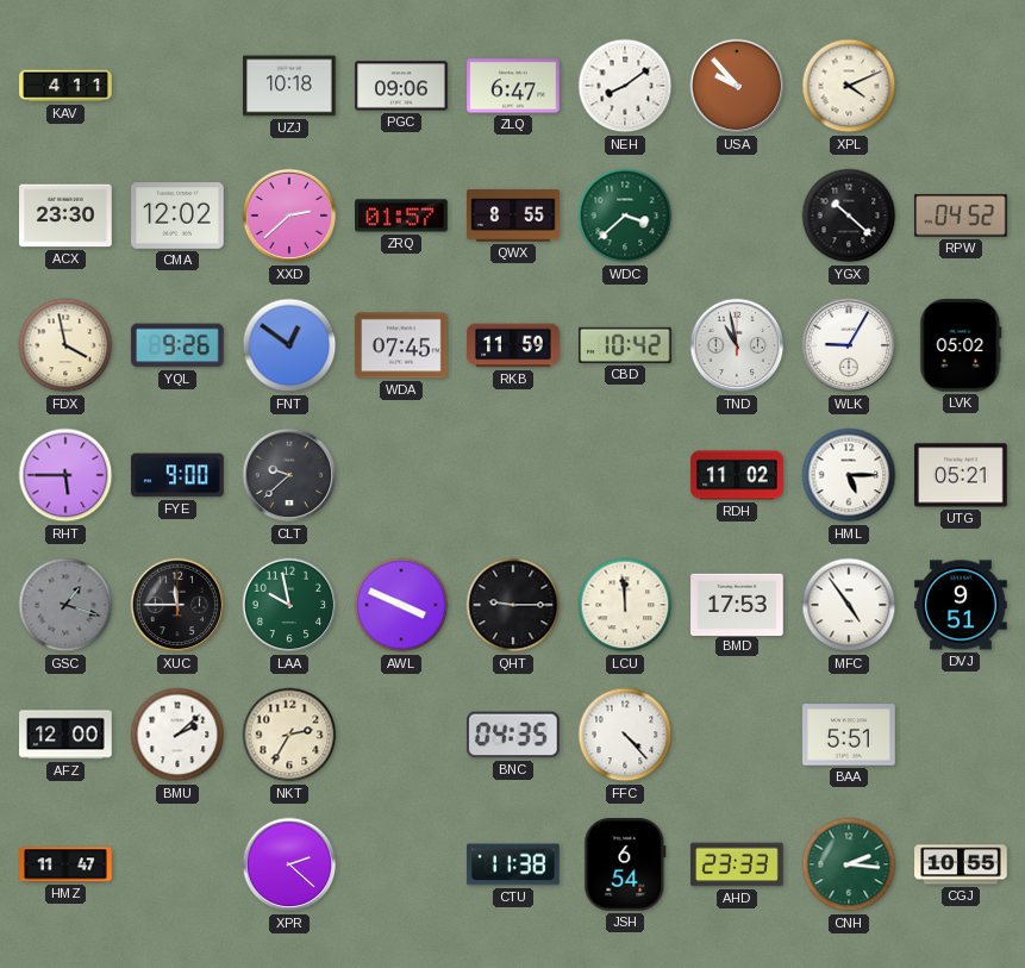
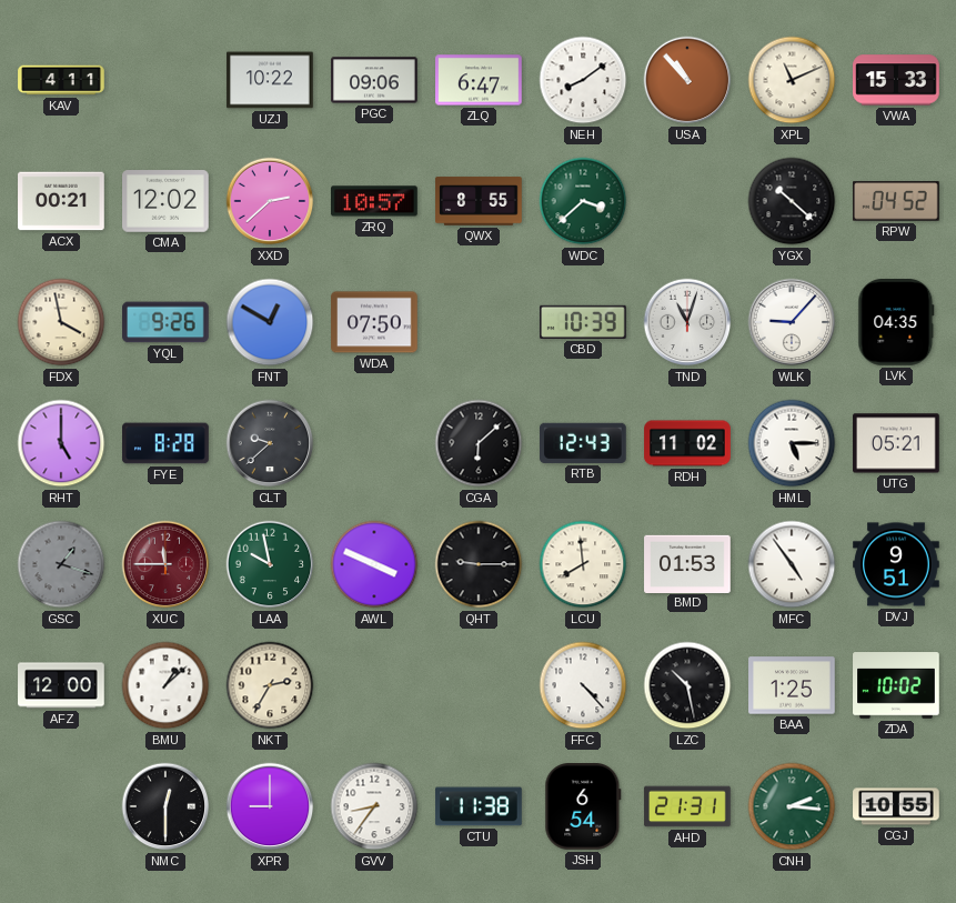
UZJ: 10:18 -> 10:22
USA: 9:53 -> 10:53
XPL: 4:11 -> 11:11
VWA: none -> 15:33
ACX: 23:30 -> 00:21
ZRQ: 01:57 -> 10:57
FNT: 12:51 -> 12:50
WDA: 07:45 -> 07:50
RKB: 11:59 -> none
CBD: 10:42 -> 10:39
TND: 10:58 -> 11:03
WLK: 9:05 -> 9:07
LVK: 05:02 -> 04:35
RHT: 5:45 -> 5:00
FYE: 9:00 -> 8:28
CGA: none -> 6:08
RTB: none -> 12:43
XUC dial: black -> burgundy
LCU: 11:59 -> 7:59
BMD: 17:53 -> 01:53
BMU: 2:08 -> 1:08
BNC: 04:35 -> none
LZC: none -> 10:28
BAA: 5:51 -> 1:25
ZDA: none -> 10:02
HMZ: 11:47 -> none
NMC: none -> 12:30
XPR: 2:22 -> 9:00
GVV: none -> 8:36
AHD: 23:33 -> 21:31
